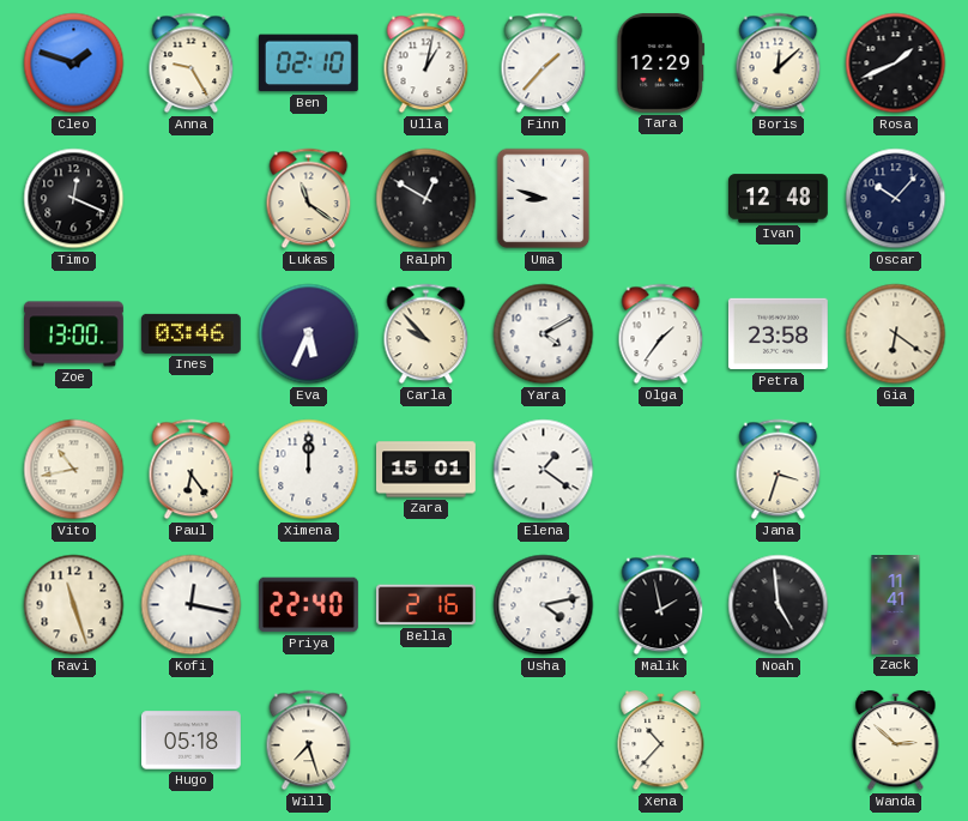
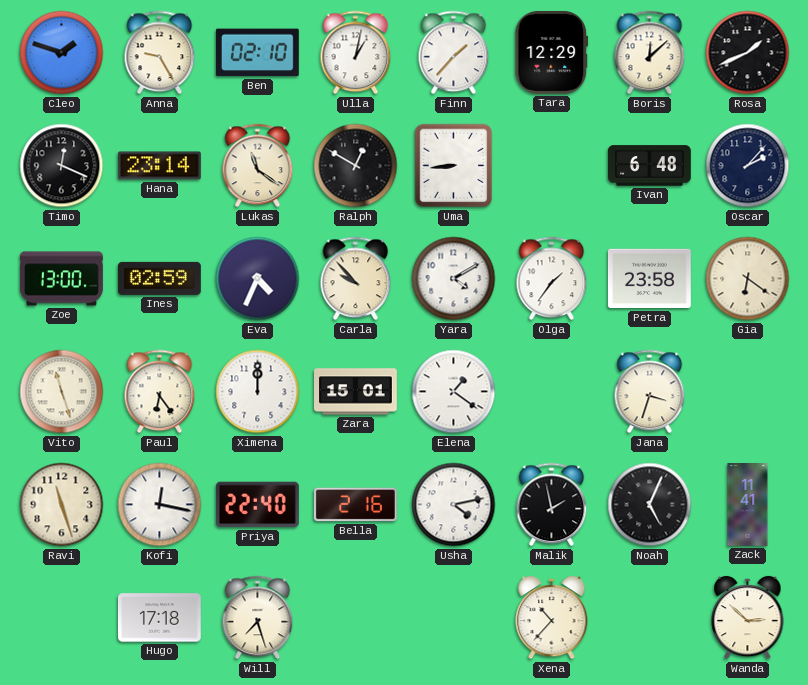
Hana: none -> 23:14
Uma: 8:48 -> 8:44
Ivan: 12:48 -> 6:48
Oscar: 10:07 -> 2:07
Ines: 03:46 -> 02:59
Eva: 5:34 -> 4:34
Vito: 10:43 -> 11:27
Noah: 4:59 -> 5:04
Hugo: 05:18 -> 17:18
